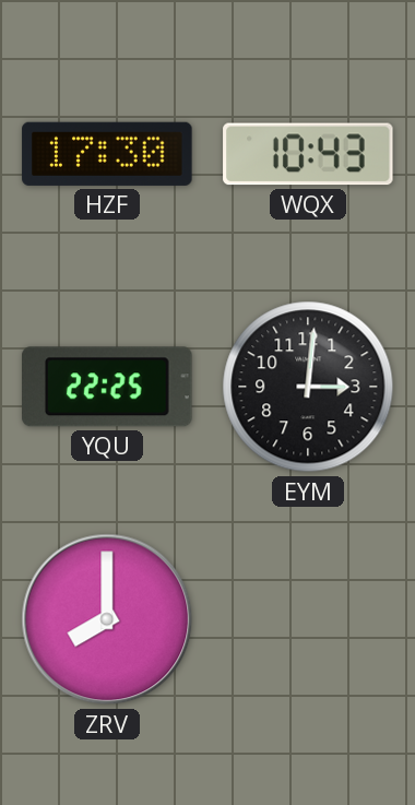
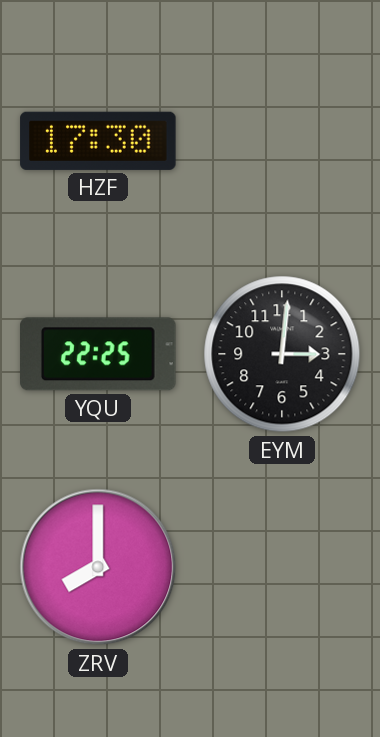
WQX: 10:43 -> none
